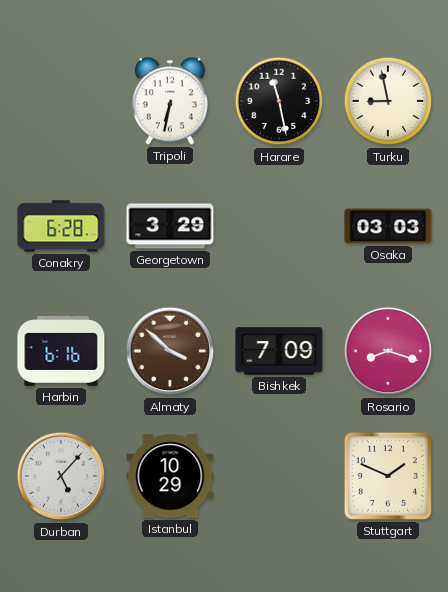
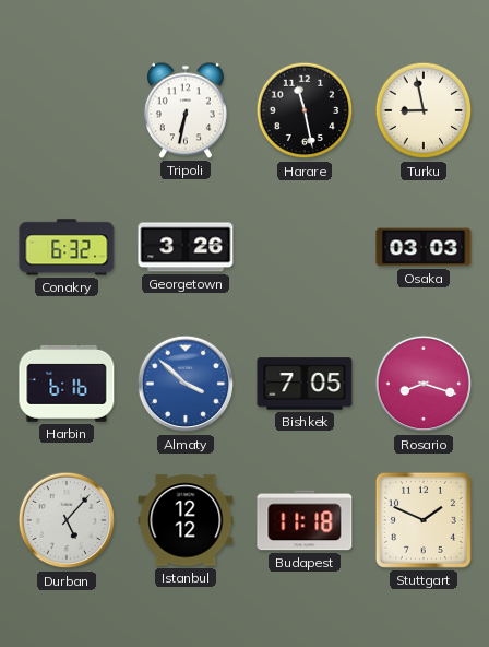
Conakry: 6:28 -> 6:32
Georgetown: 3:29 -> 3:26
Almaty dial: brown -> blue
Bishkek: 7:09 -> 7:05
Istanbul: 10:29 -> 12:12
Budapest: none -> 11:18
